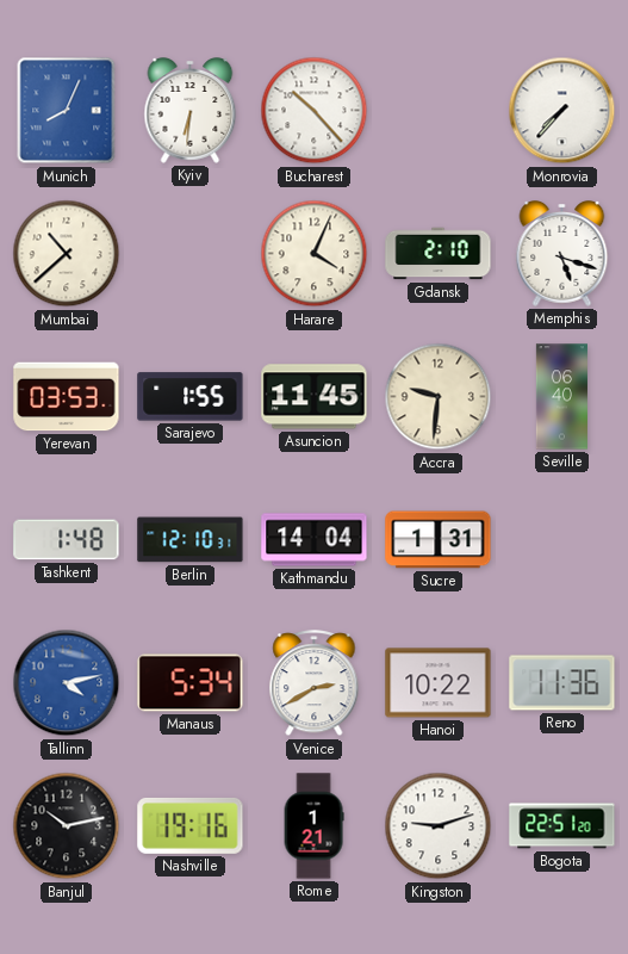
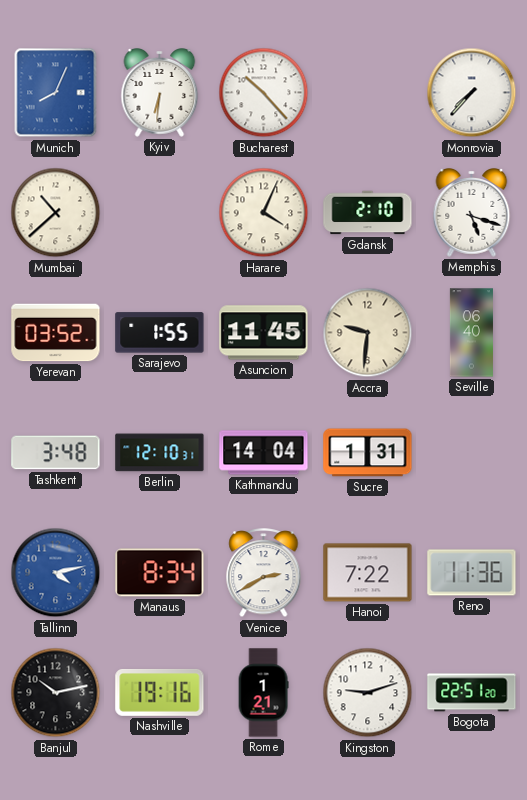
Yerevan: 03:53 -> 03:52
Tashkent: 1:48 -> 3:48
Manaus: 5:34 -> 8:34
Hanoi: 10:22 -> 7:22
